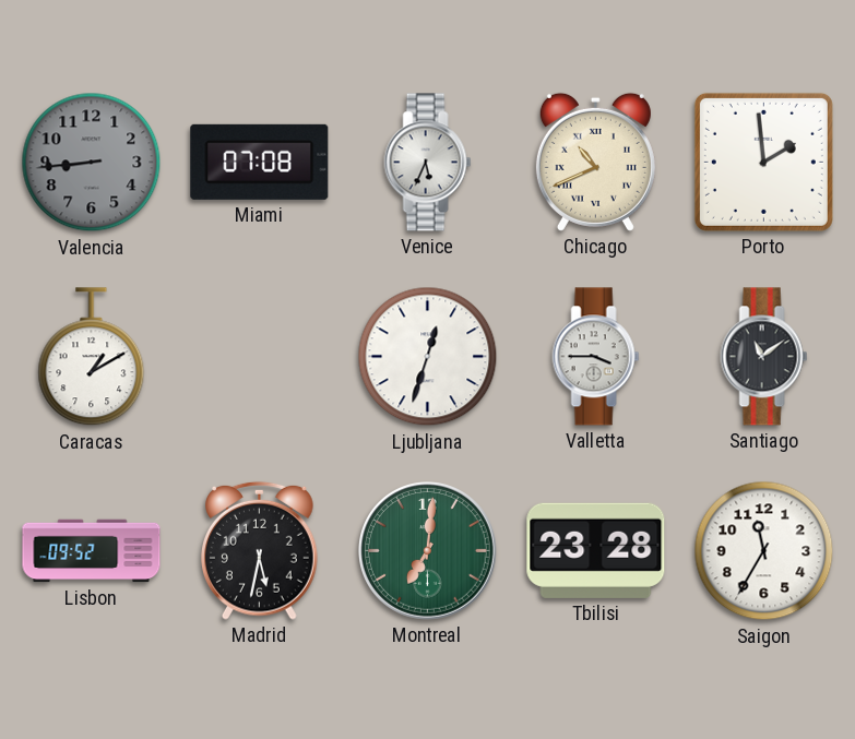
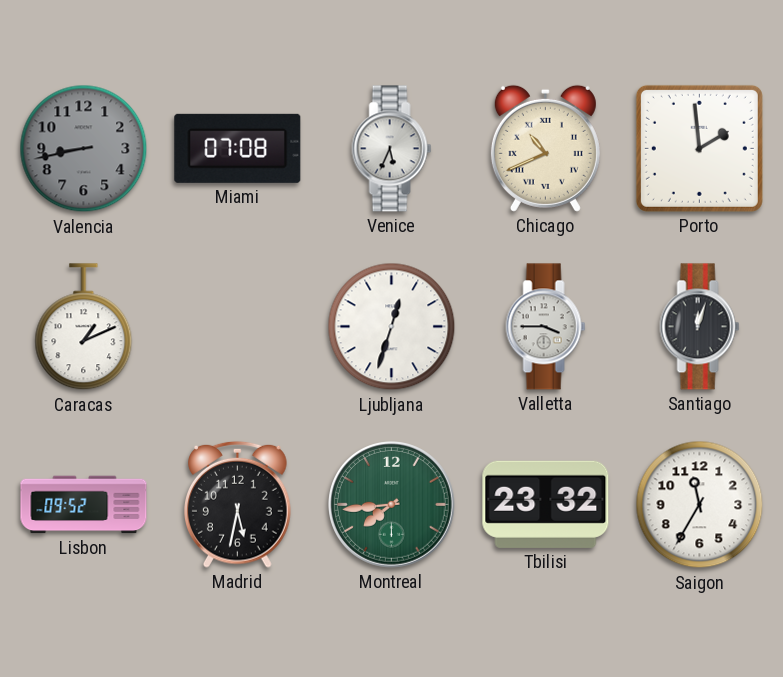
Valencia: 8:44 -> 8:43
Caracas: 1:10 -> 1:11
Santiago: 11:09 -> 12:03
Montreal: 7:01 -> 7:44
Tbilisi: 23:28 -> 23:32
